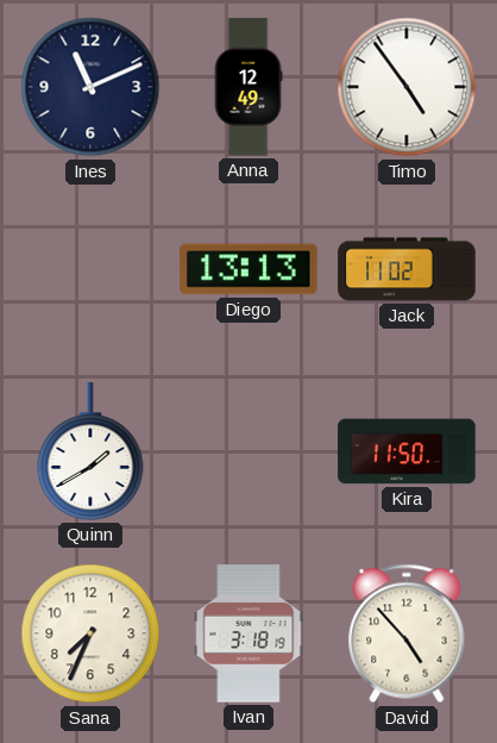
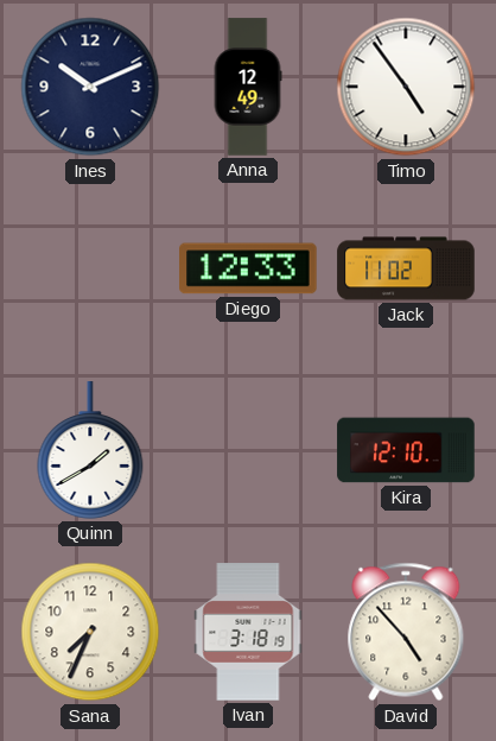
Ines: 11:11 -> 10:11
Diego: 13:13 -> 12:33
Kira: 11:50 -> 12:10
